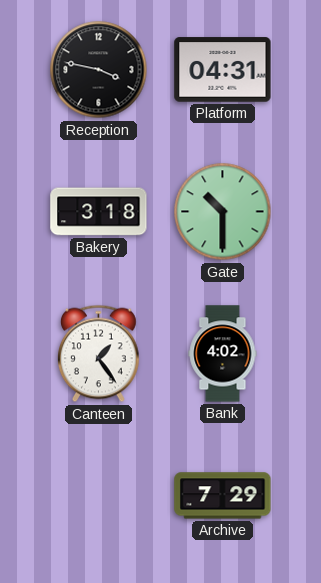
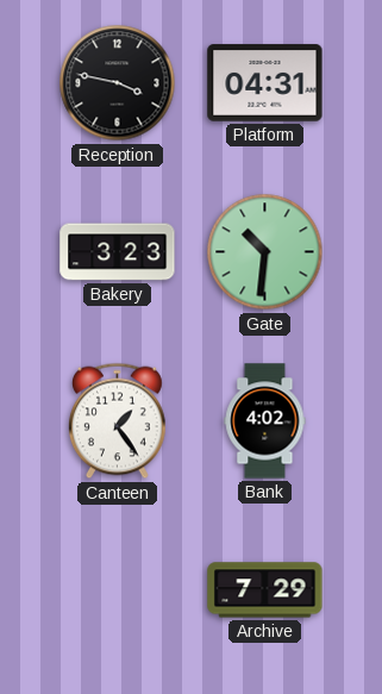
Bakery: 3:18 -> 3:23
Gate: 10:30 -> 10:31
